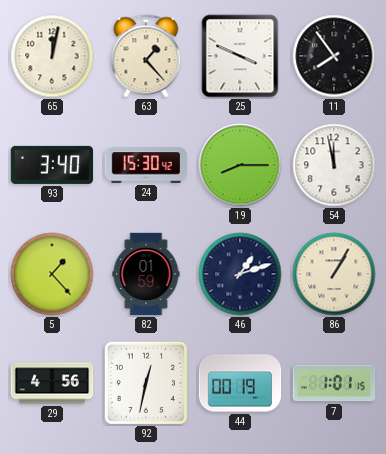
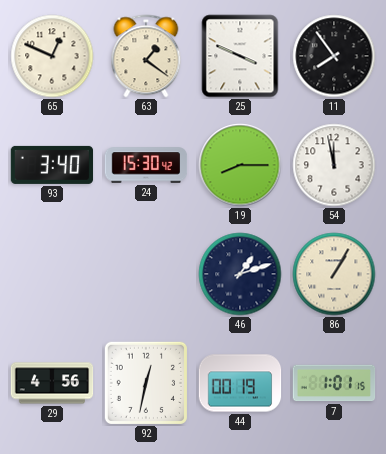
65: 12:02 -> 12:49
63: 1:23 -> 1:21
5: 1:23 -> none
82: 01:59 -> none
